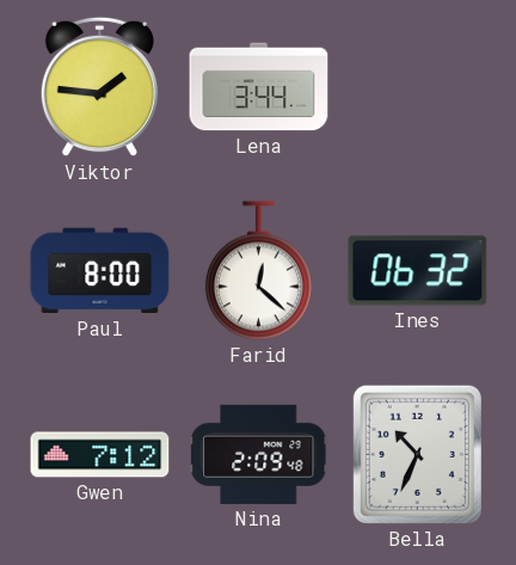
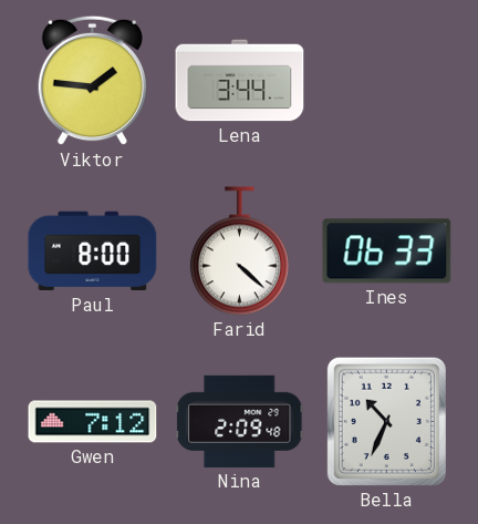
Farid: 12:22 -> 4:22
Ines: 06:32 -> 06:33
